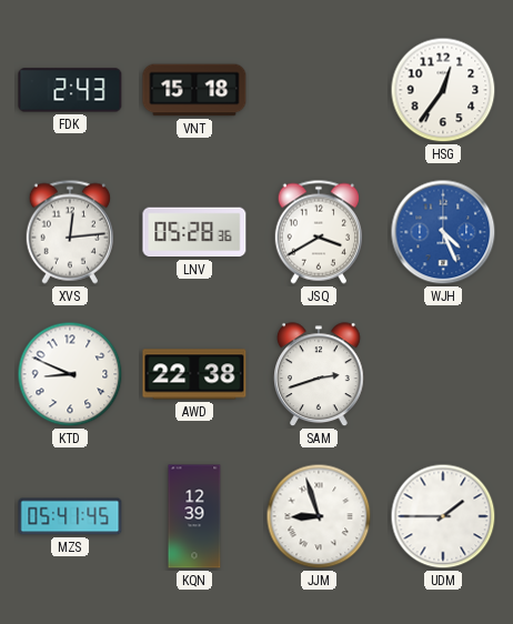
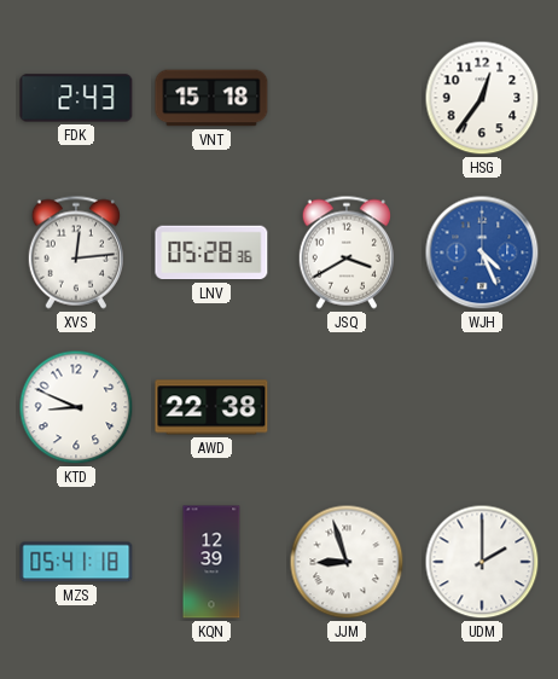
SAM: 2:42 -> none
MZS: 05:41:45 -> 05:41:18
UDM: 1:45 -> 2:00
